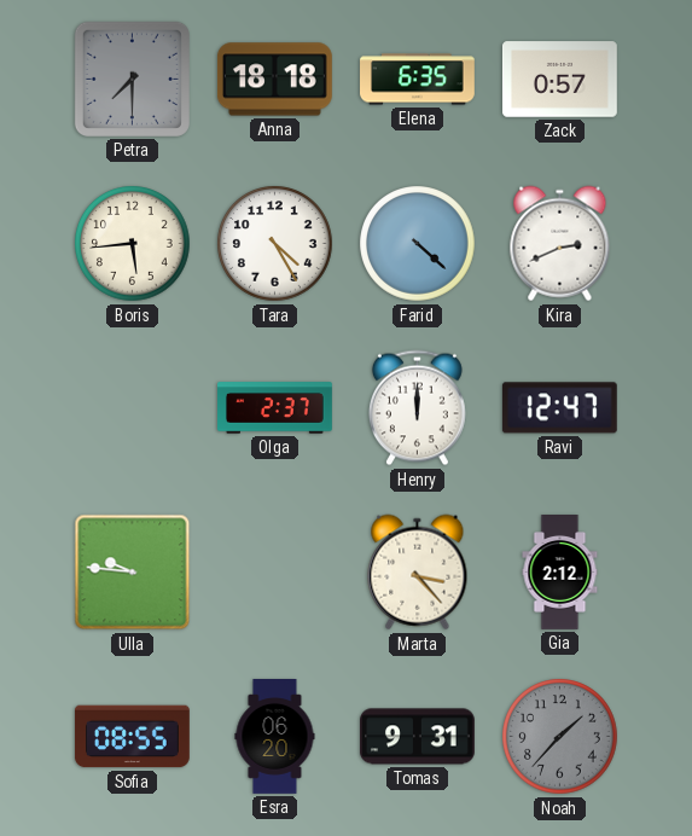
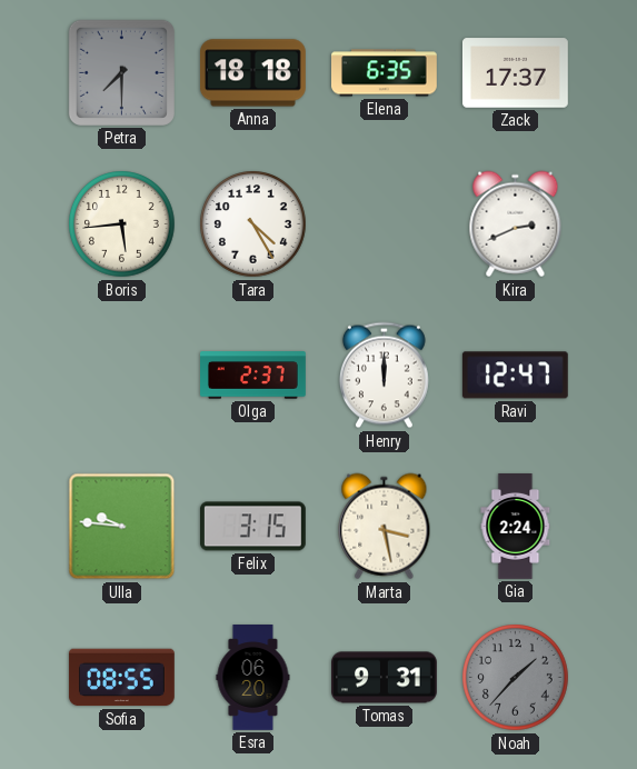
Zack: 0:57 -> 17:37
Farid: 4:22 -> none
Felix: none -> 3:15
Marta: 3:23 -> 3:28
Gia: 2:12 -> 2:24
